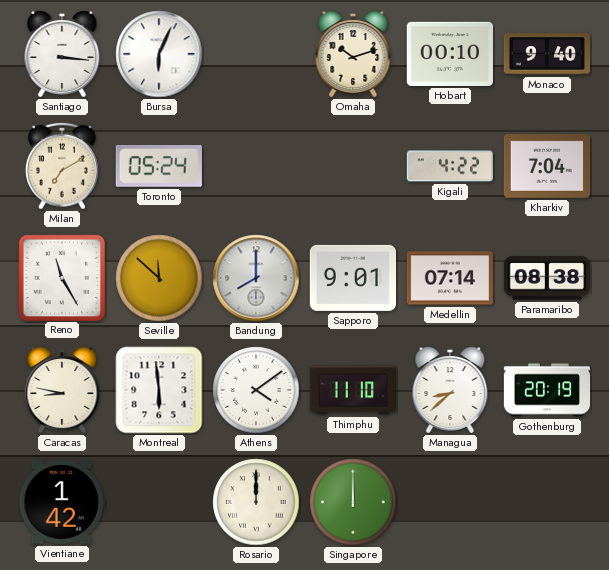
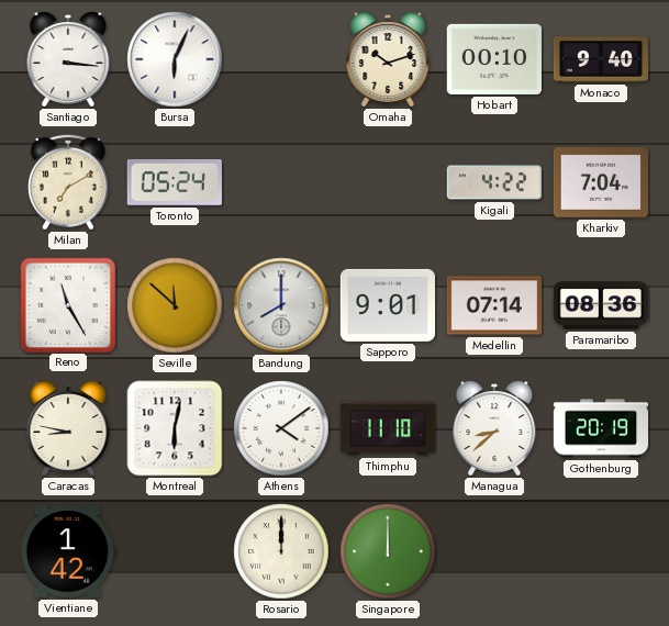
Paramaribo: 08:38 -> 08:36
Montreal: 5:59 -> 6:02
